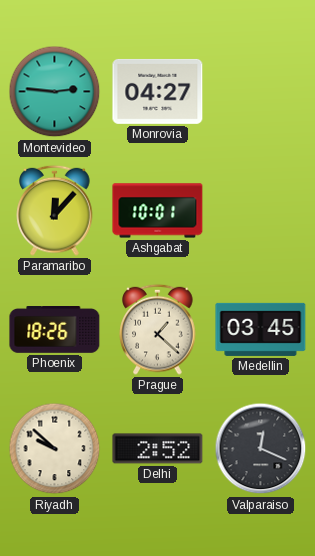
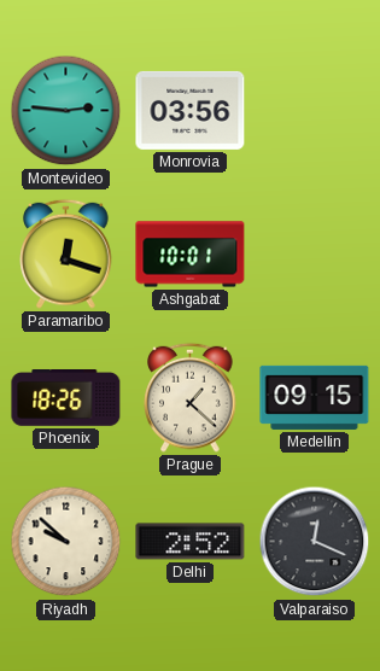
Monrovia: 04:27 -> 03:56
Paramaribo: 12:07 -> 12:18
Medellin: 03:45 -> 09:15
